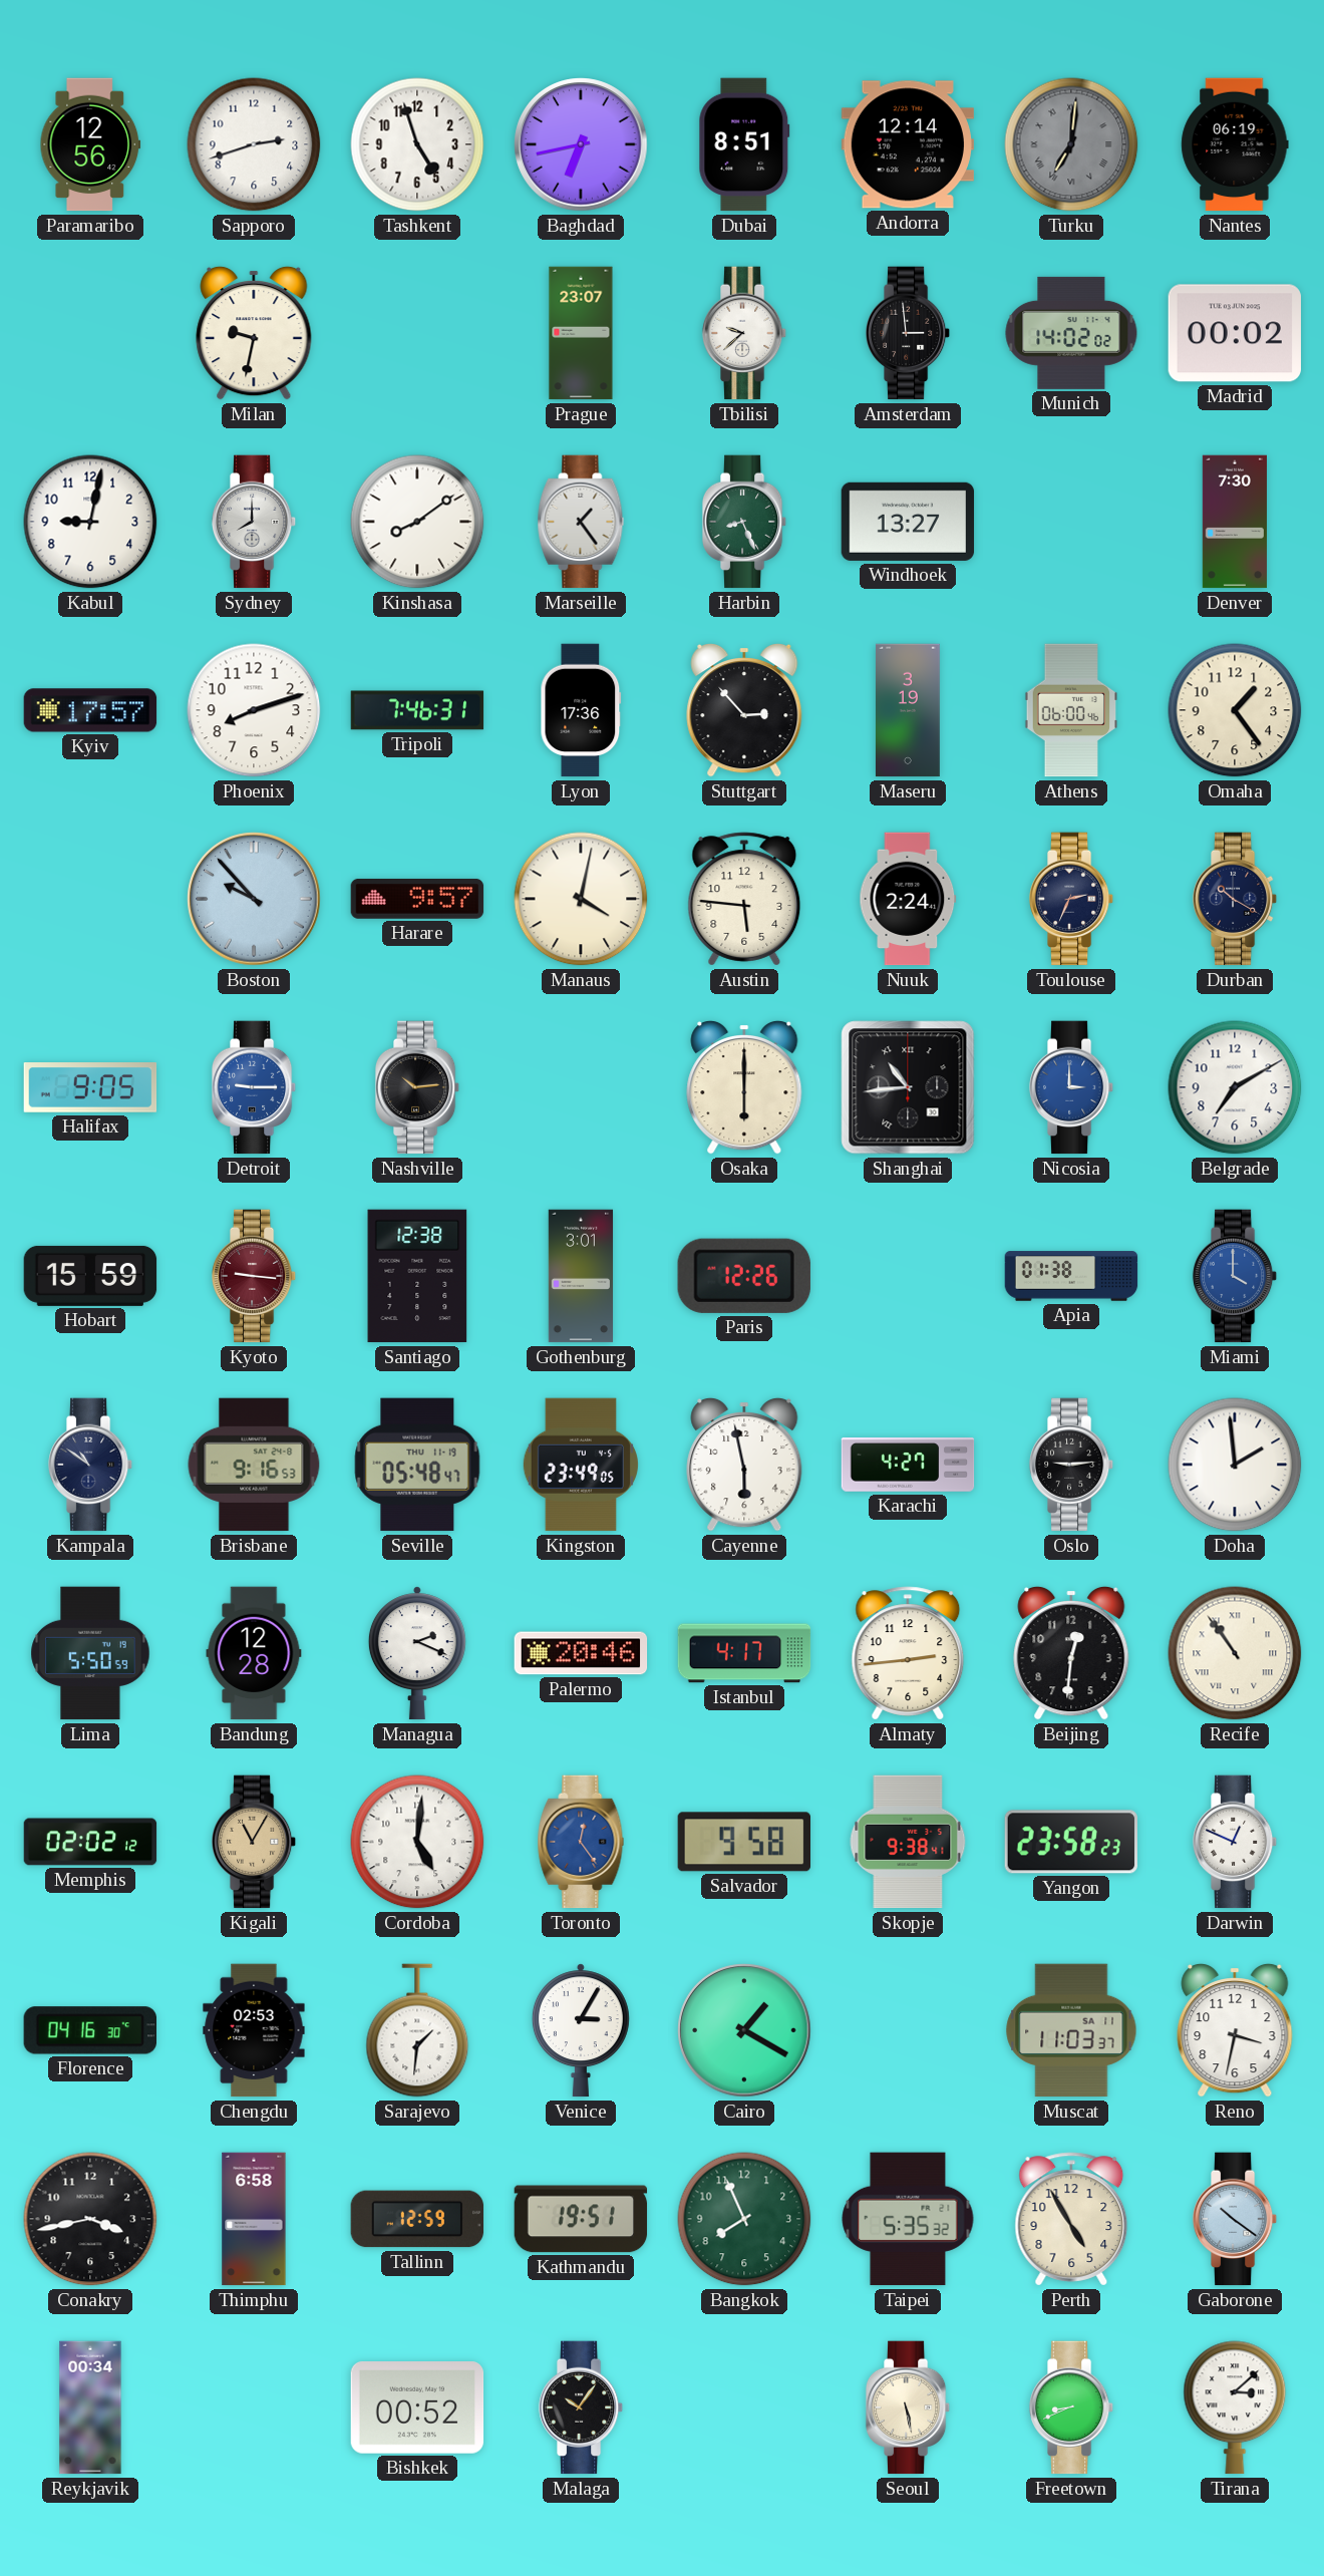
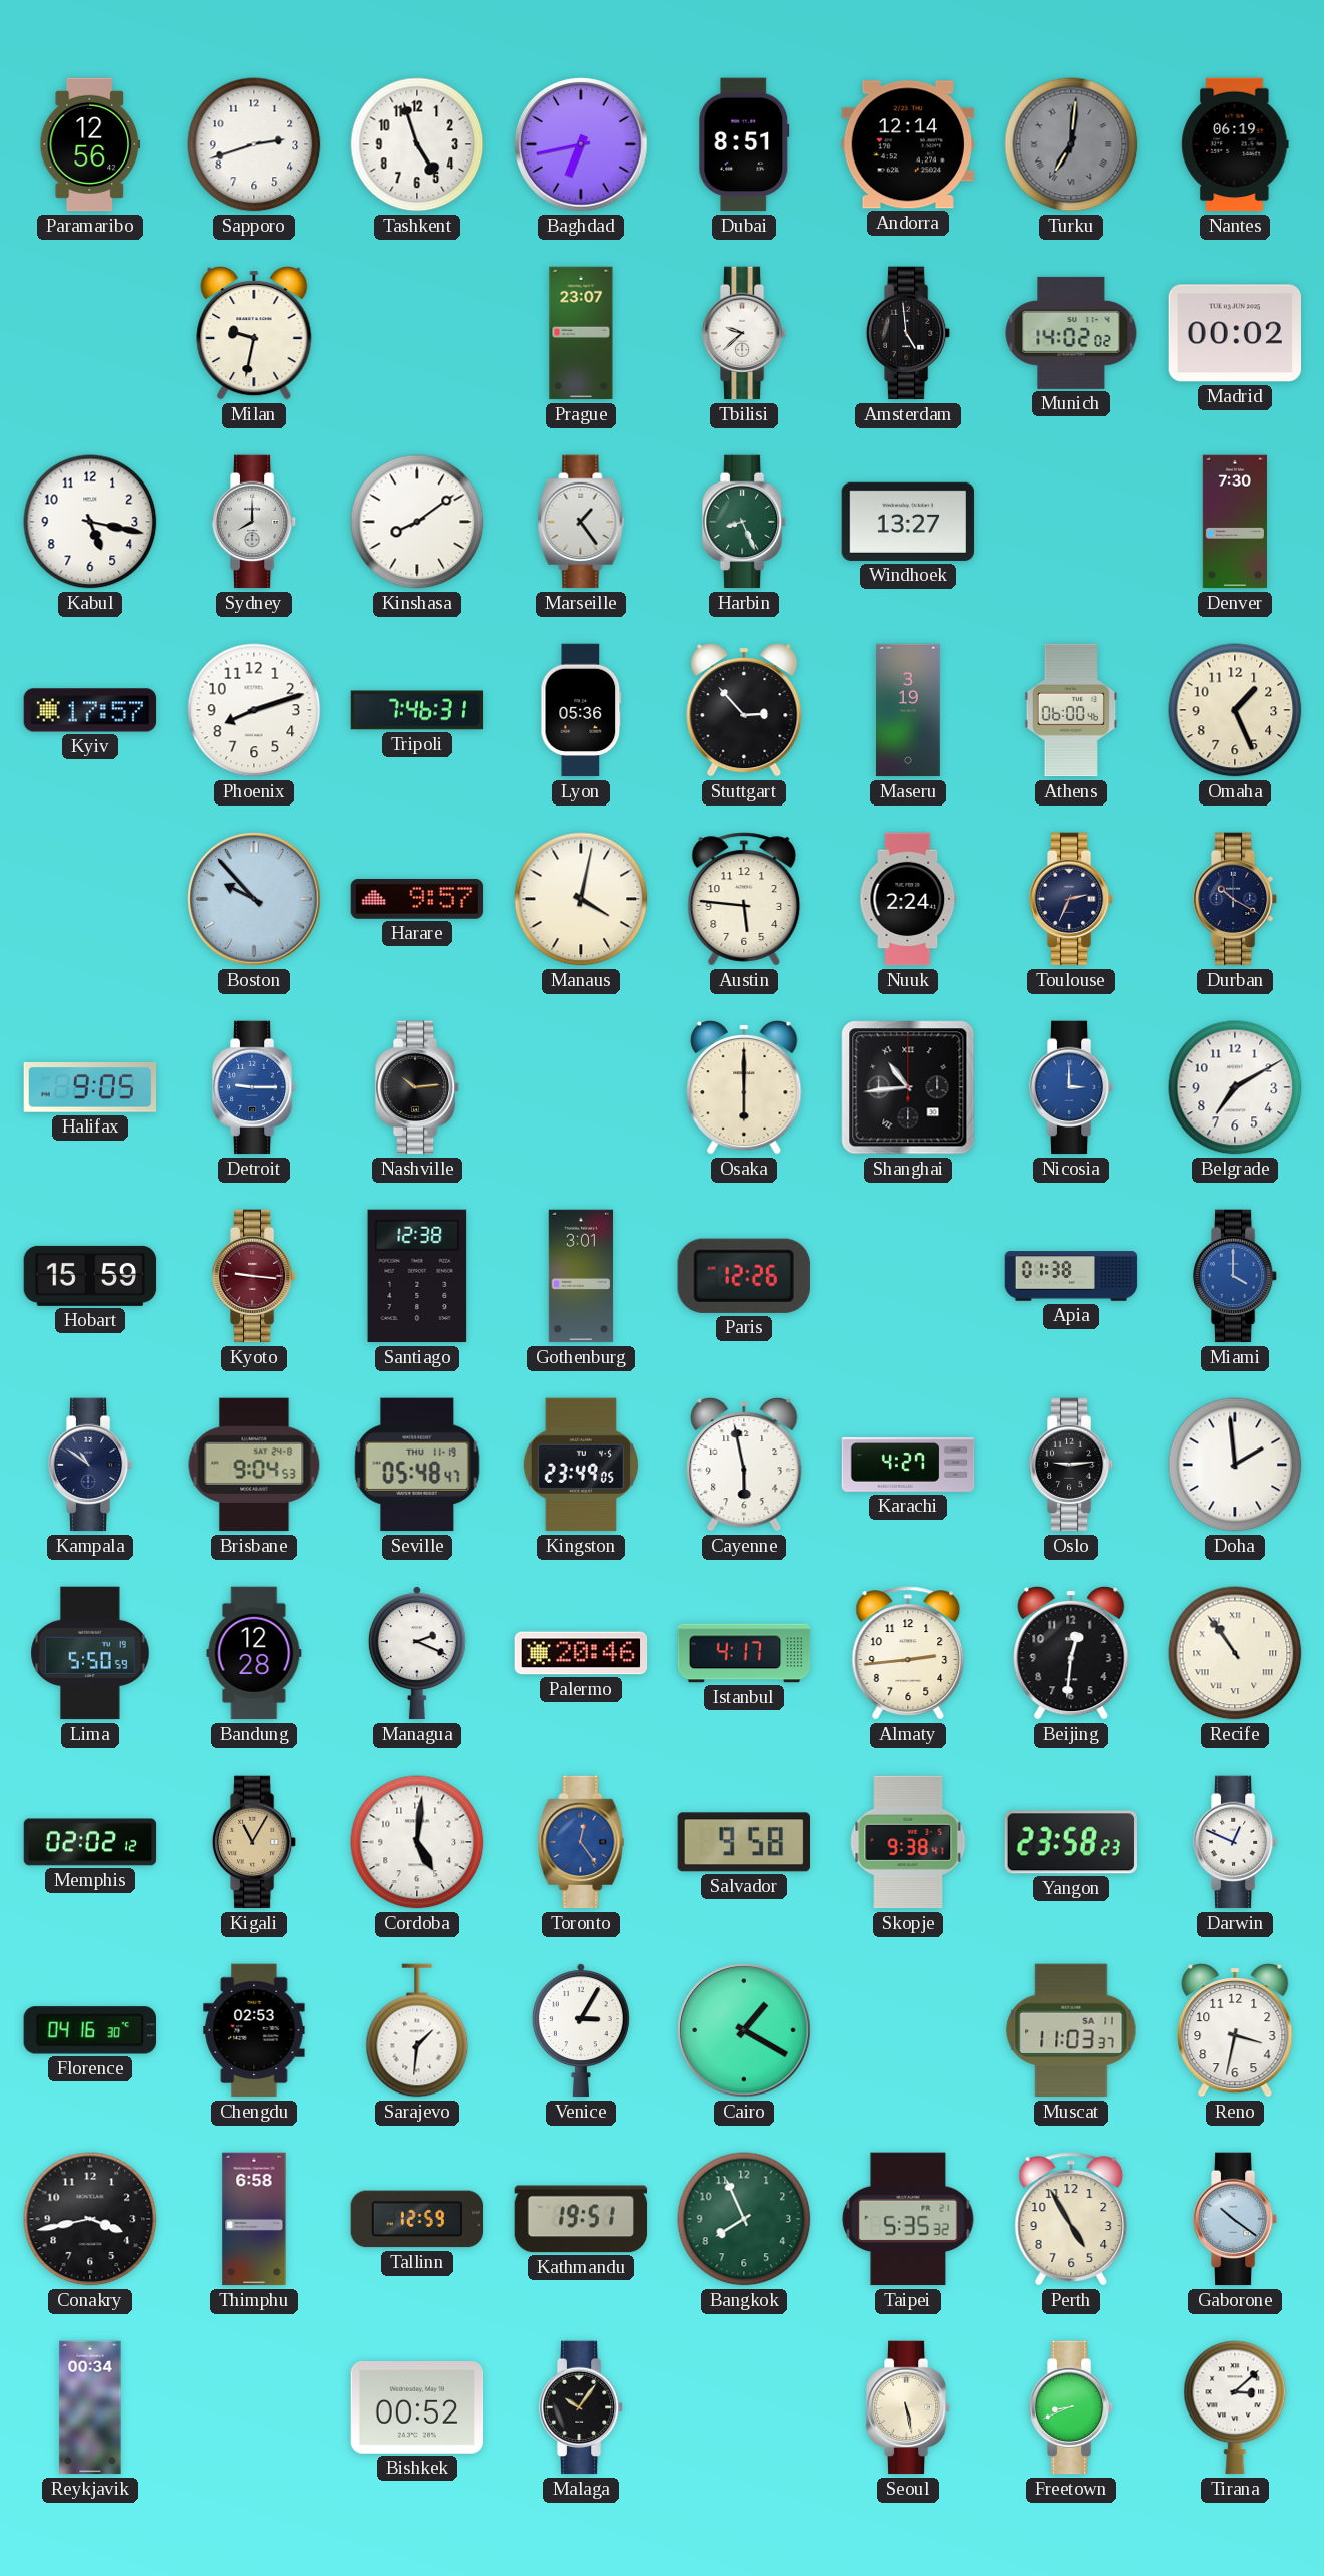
Amsterdam: 2:59 -> 4:59
Kabul: 9:02 -> 5:17
Lyon: 17:36 -> 05:36
Omaha: 1:24 -> 1:26
Brisbane: 9:16 -> 9:04
